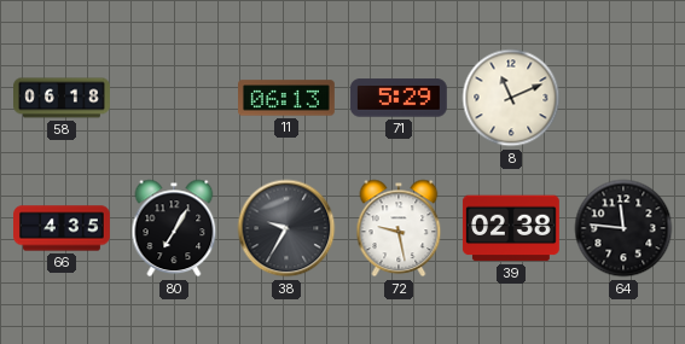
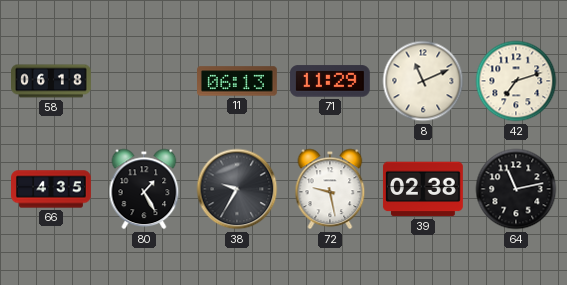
71: 5:29 -> 11:29
42: none -> 7:12
80: 7:05 -> 1:25
64: 11:46 -> 11:13
